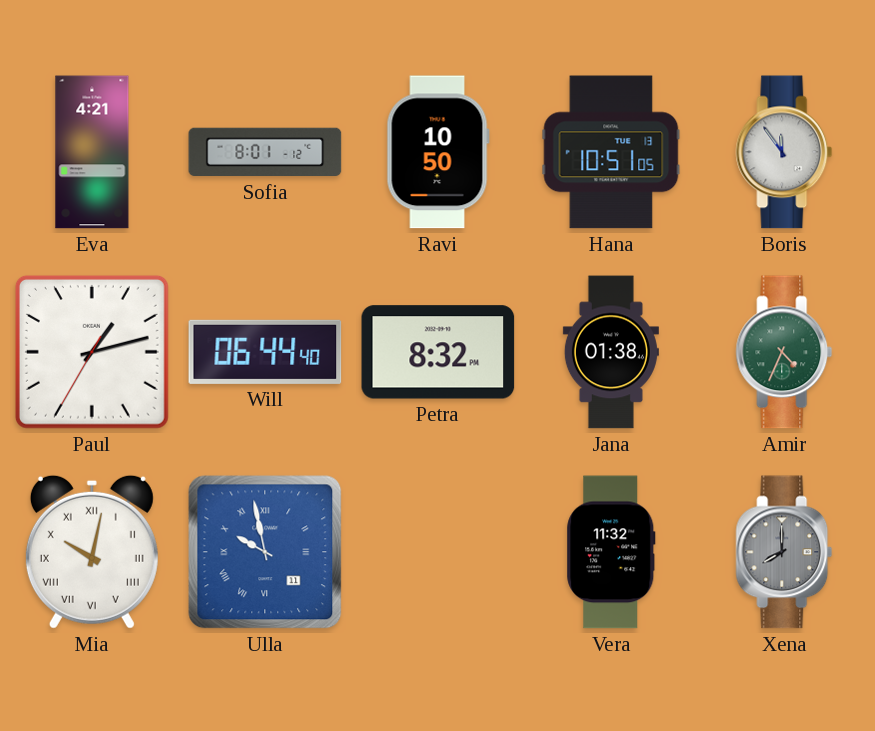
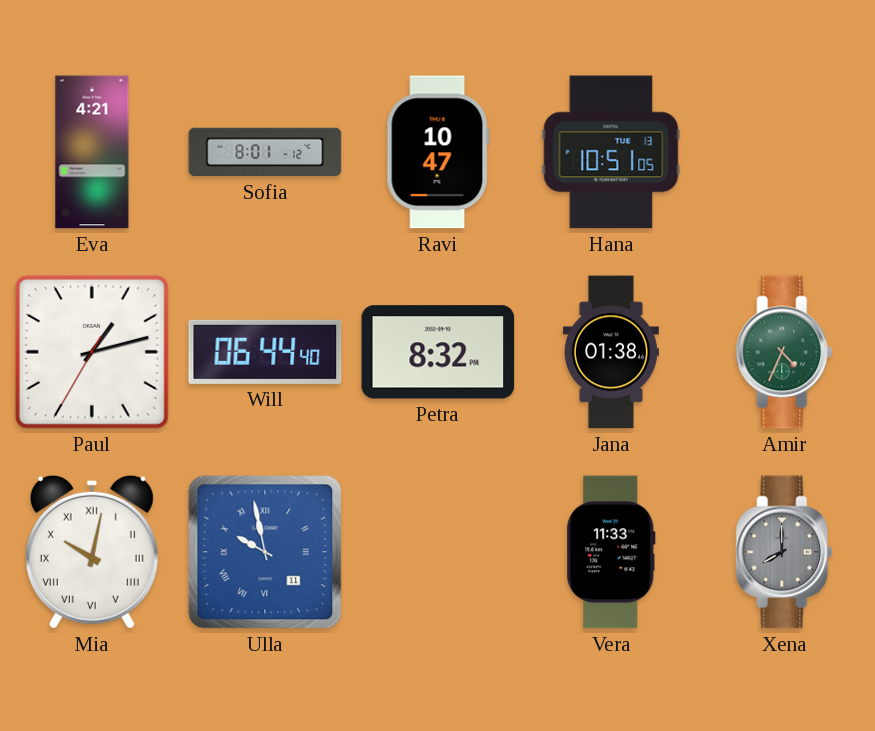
Ravi: 10:50 -> 10:47
Boris: 11:54 -> none
Vera: 11:32 -> 11:33
